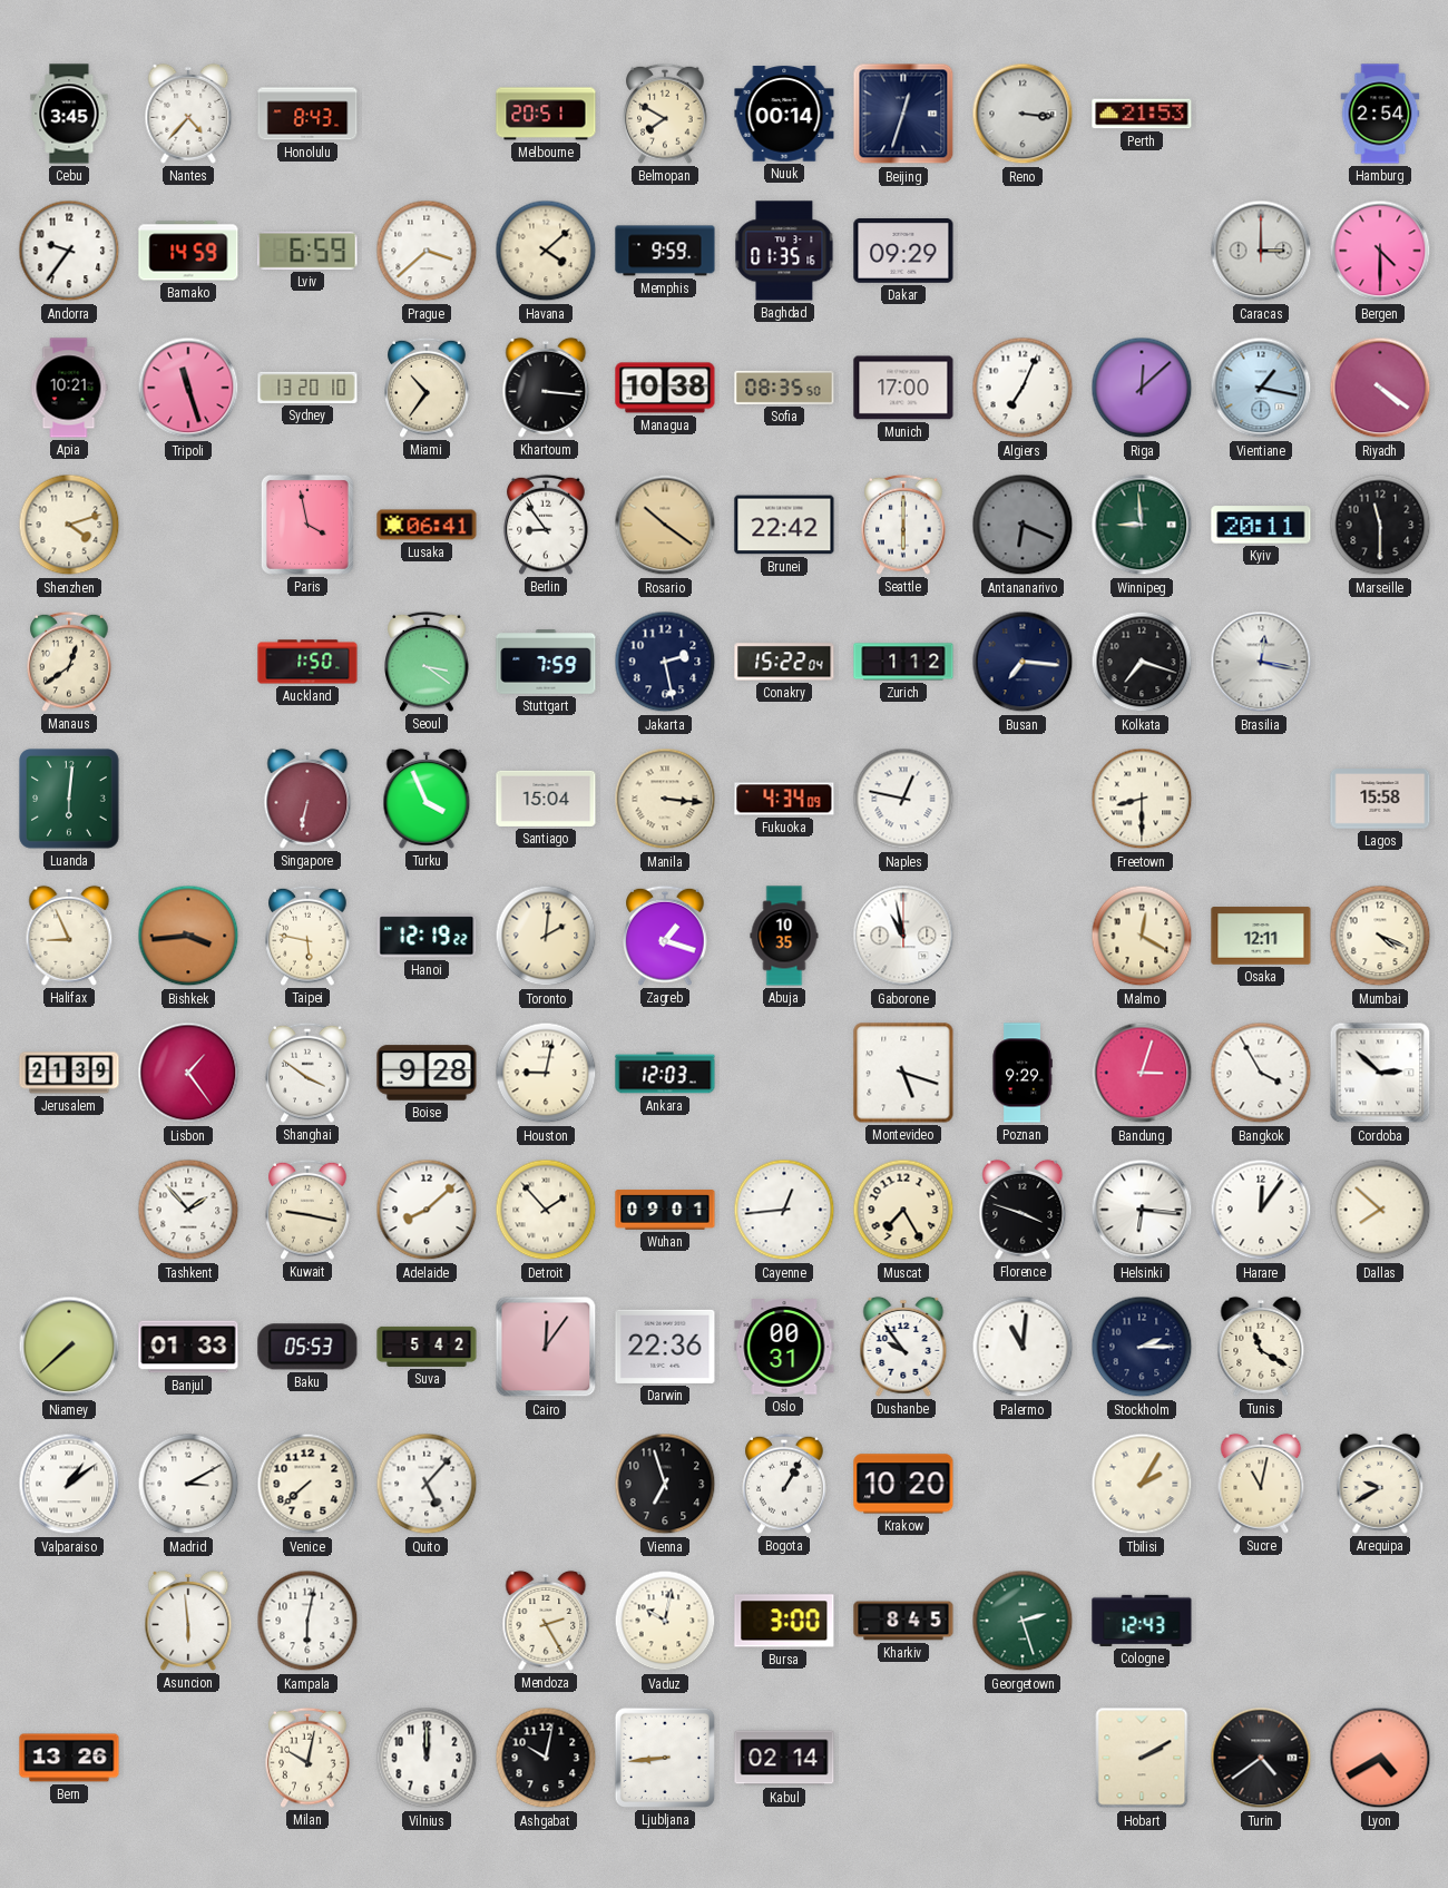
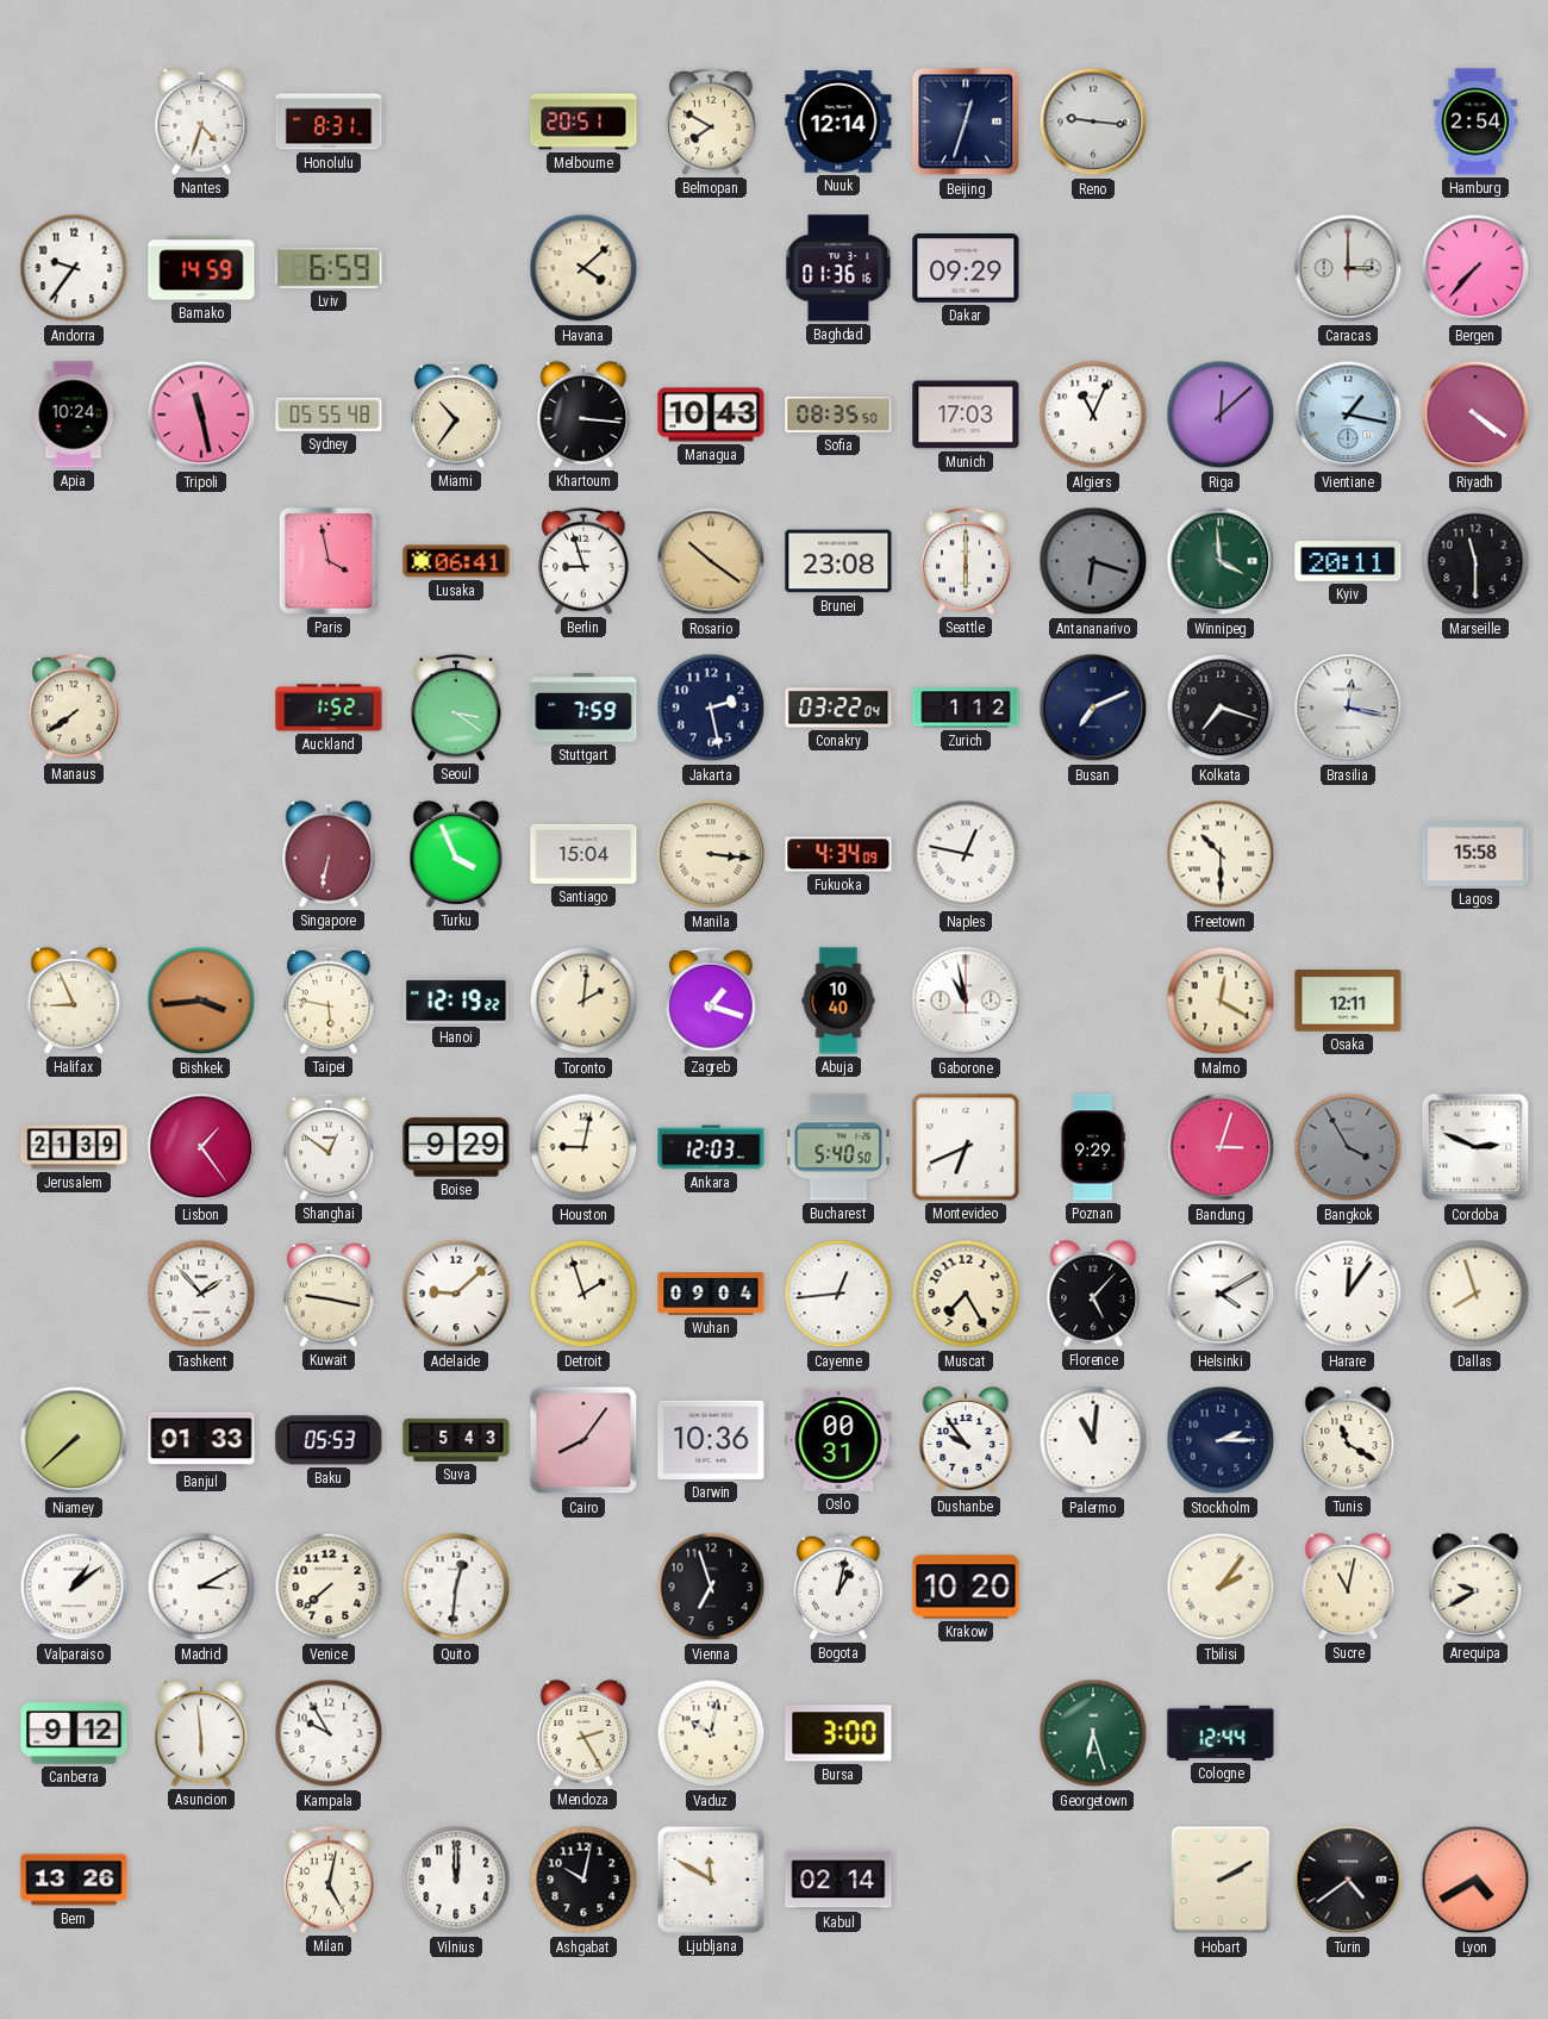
Cebu: 3:45 -> none
Nantes: 4:37 -> 4:33
Honolulu: 8:43 -> 8:31
Nuuk: 00:14 -> 12:14
Reno: 3:16 -> 9:16
Perth: 21:53 -> none
Prague: 3:38 -> none
Memphis: 9:59 -> none
Baghdad: 01:35 -> 01:36
Bergen: 4:30 -> 7:37
Apia: 10:21 -> 10:24
Tripoli: 11:27 -> 11:28
Sydney: 13:20 -> 05:55
Managua: 10:38 -> 10:43
Munich: 17:00 -> 17:03
Algiers: 7:04 -> 11:04
Shenzhen: 4:12 -> none
Berlin: 8:54 -> 8:57
Brunei: 22:42 -> 23:08
Antananarivo: 6:19 -> 6:18
Winnipeg: 8:59 -> 3:59
Manaus: 12:39 -> 7:39
Auckland: 1:50 -> 1:52
Conakry: 15:22 -> 03:22
Busan: 7:16 -> 7:11
Luanda: 6:01 -> none
Freetown: 8:30 -> 10:30
Abuja: 10:35 -> 10:40
Mumbai: 4:19 -> none
Shanghai: 3:51 -> 12:51
Boise: 9:28 -> 9:29
Bucharest: none -> 5:40
Montevideo: 5:18 -> 6:41
Bangkok dial: white -> grey
Cordoba: 2:52 -> 2:49
Adelaide: 8:08 -> 9:08
Detroit: 1:53 -> 1:57
Wuhan: 09:01 -> 09:04
Florence: 3:48 -> 5:07
Helsinki: 6:16 -> 4:10
Dallas: 7:52 -> 7:57
Suva: 5:42 -> 5:43
Cairo: 12:06 -> 8:06
Darwin: 22:36 -> 10:36
Quito: 5:07 -> 12:31
Bogota: 1:05 -> 1:02
Tbilisi: 2:05 -> 2:06
Canberra: none -> 9:12
Kampala: 6:02 -> 9:55
Kharkiv: 8:45 -> none
Georgetown: 2:27 -> 6:27
Cologne: 12:43 -> 12:44
Milan: 10:02 -> 5:02
Ljubljana: 8:44 -> 11:50
